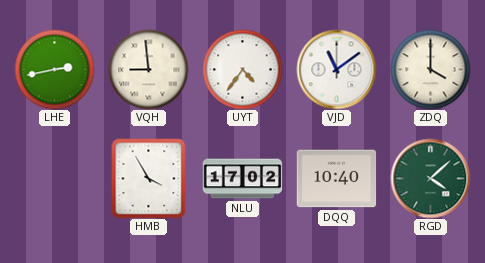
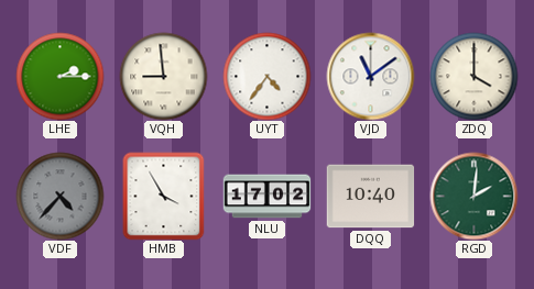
LHE: 2:43 -> 2:15
VDF: none -> 4:37
RGD: 4:08 -> 2:01
